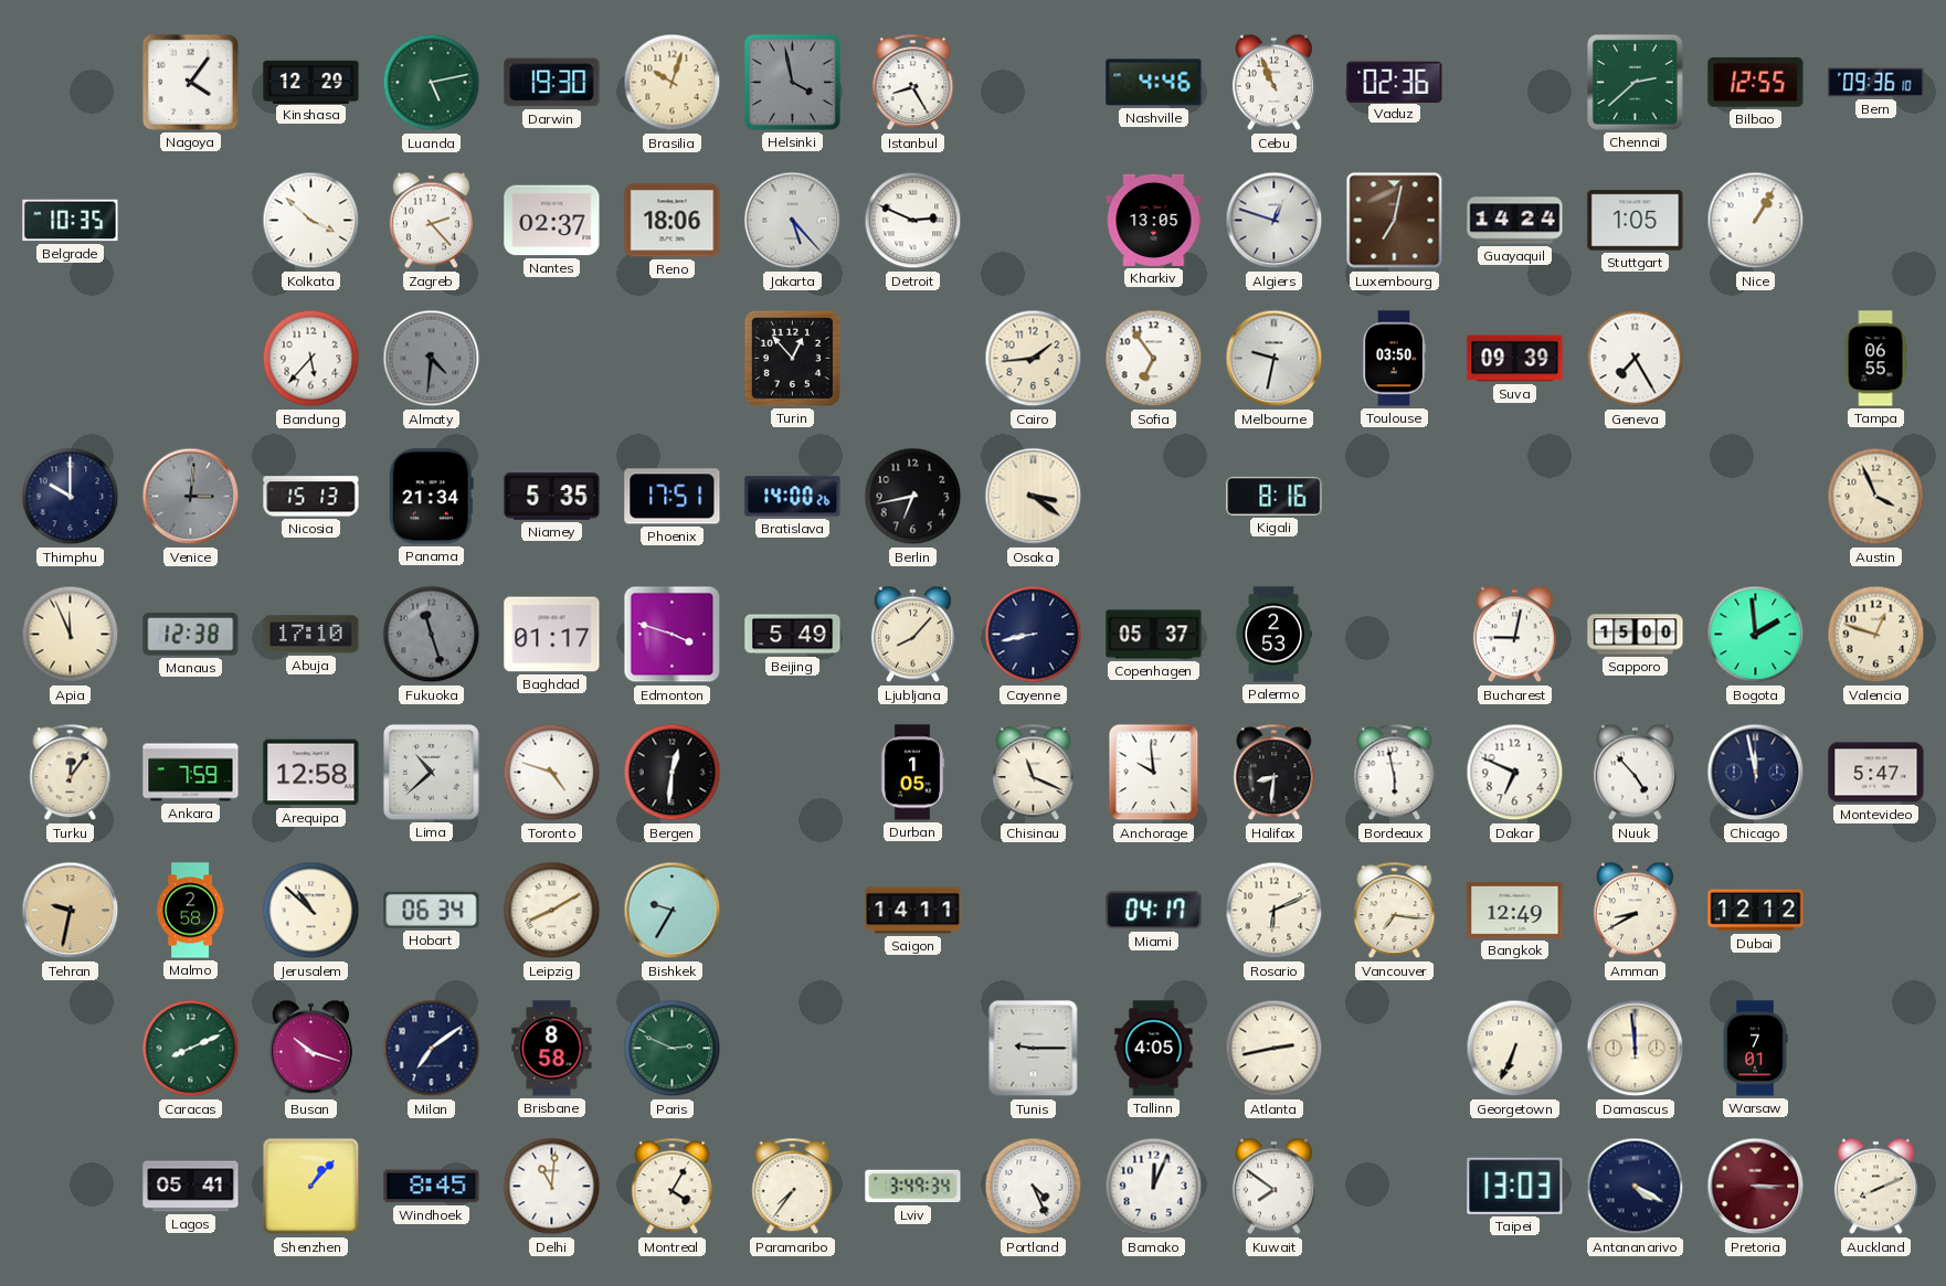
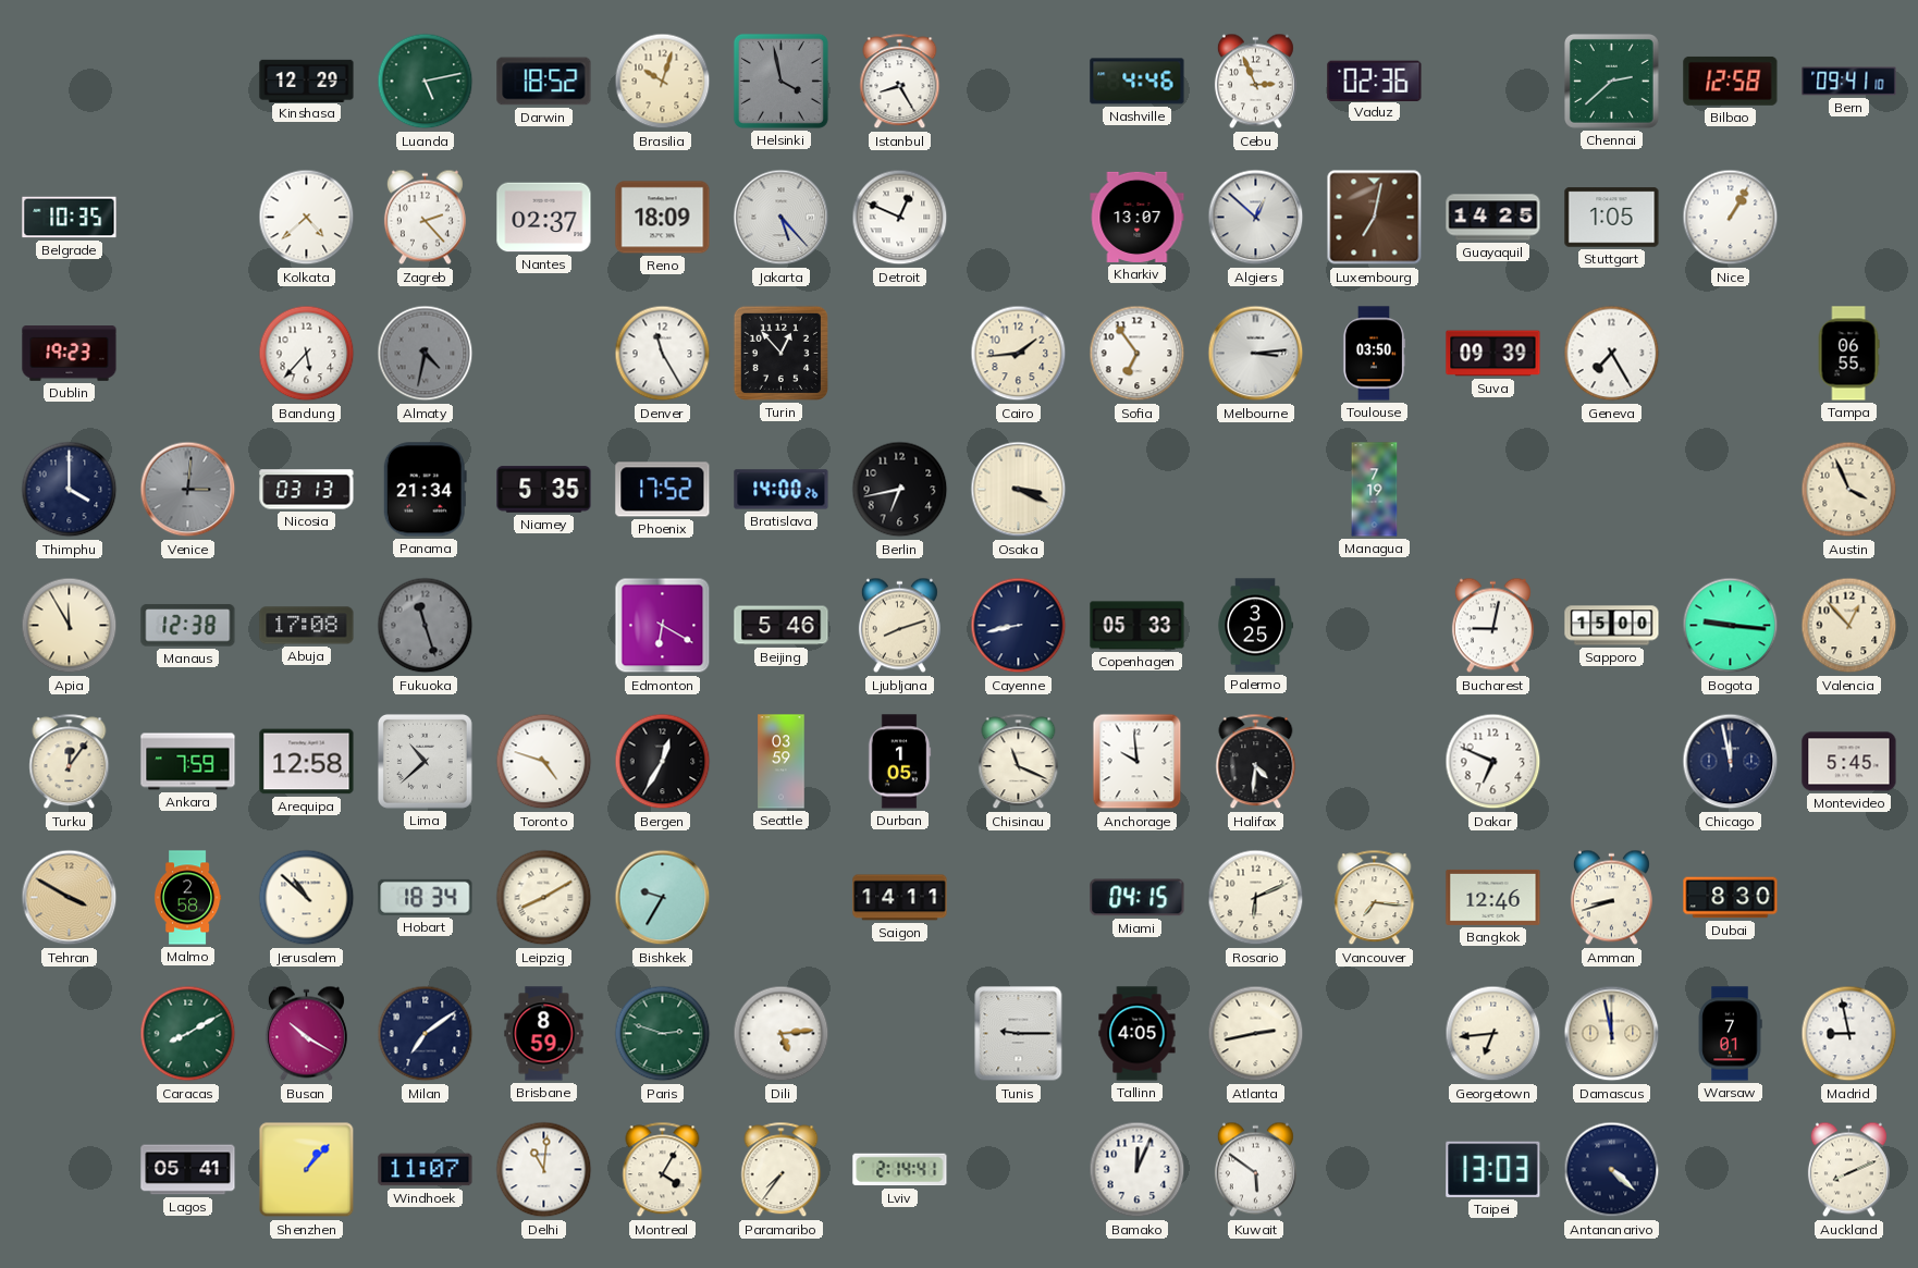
Nagoya: 4:06 -> none
Darwin: 19:30 -> 18:52
Cebu: 10:56 -> 2:56
Bilbao: 12:55 -> 12:58
Bern: 09:36 -> 09:41
Kolkata: 3:52 -> 4:38
Reno: 18:06 -> 18:09
Detroit: 2:49 -> 12:49
Kharkiv: 13:05 -> 13:07
Algiers: 12:48 -> 12:52
Guayaquil: 14:24 -> 14:25
Dublin: none -> 19:23
Almaty: 4:31 -> 4:32
Denver: none -> 11:25
Melbourne: 9:32 -> 3:14
Thimphu: 10:00 -> 4:00
Nicosia: 15:13 -> 03:13
Phoenix: 17:51 -> 17:52
Osaka: 3:21 -> 3:19
Kigali: 8:16 -> none
Managua: none -> 7:19
Apia: 11:56 -> 11:55
Abuja: 17:10 -> 17:08
Baghdad: 01:17 -> none
Edmonton: 3:48 -> 6:20
Beijing: 5:49 -> 5:46
Ljubljana: 8:07 -> 8:12
Copenhagen: 05:37 -> 05:33
Palermo: 2:53 -> 3:25
Bogota: 1:59 -> 9:16
Valencia: 12:48 -> 12:53
Bergen: 12:31 -> 12:35
Seattle: none -> 03:59
Halifax: 8:31 -> 4:31
Bordeaux: 5:58 -> none
Nuuk: 4:53 -> none
Montevideo: 5:47 -> 5:45
Tehran: 9:32 -> 3:50
Hobart: 06:34 -> 18:34
Miami: 04:17 -> 04:15
Bangkok: 12:49 -> 12:46
Amman: 8:40 -> 8:42
Dubai: 12:12 -> 8:30
Caracas: 8:11 -> 8:10
Busan: 10:18 -> 10:20
Brisbane: 8:58 -> 8:59
Paris: 2:49 -> 2:48
Dili: none -> 5:14
Georgetown: 6:34 -> 6:44
Damascus: 11:59 -> 11:58
Madrid: none -> 8:58
Windhoek: 8:45 -> 11:07
Lviv: 3:49 -> 2:14
Portland: 4:26 -> none
Kuwait: 7:51 -> 5:51
Antananarivo: 4:20 -> 4:22
Pretoria: 3:15 -> none
